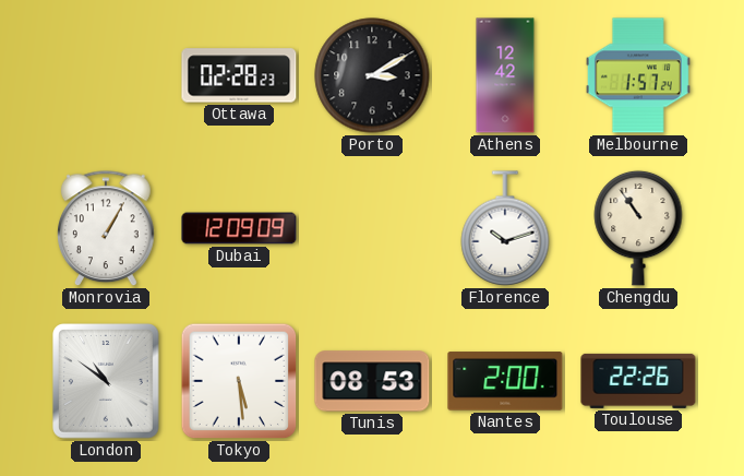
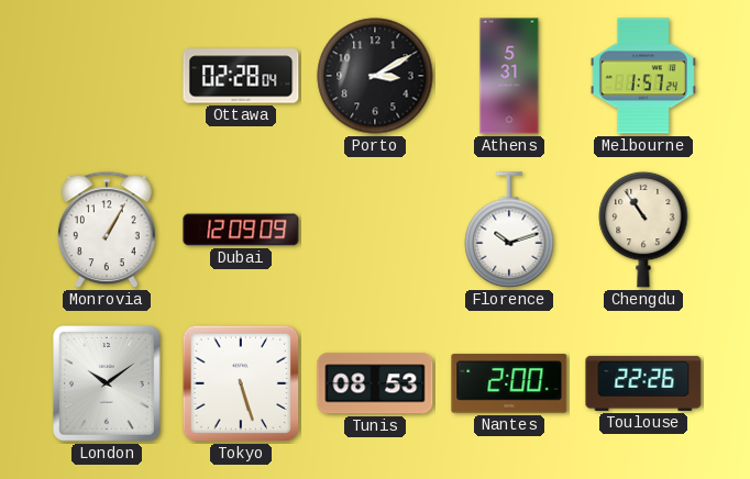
Ottawa: 02:28:23 -> 02:28:04
Athens: 12:42 -> 5:31
London: 10:51 -> 10:09
Tokyo: 5:29 -> 5:27
